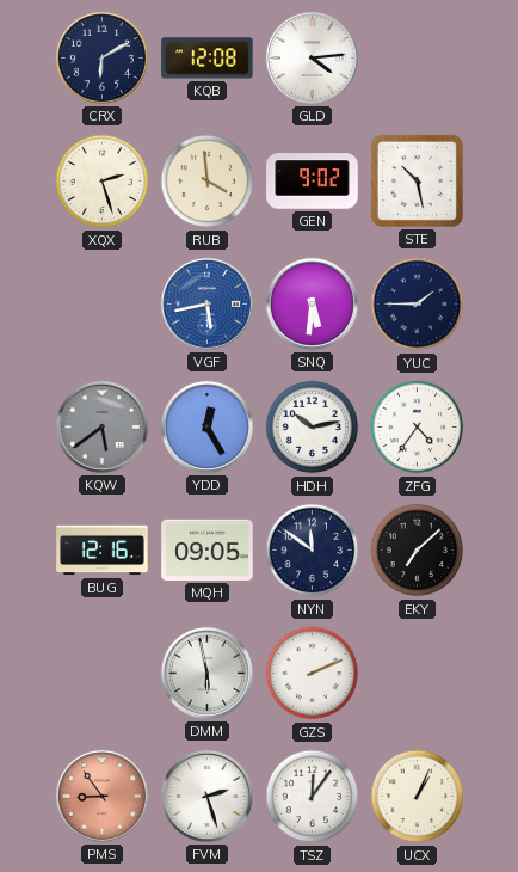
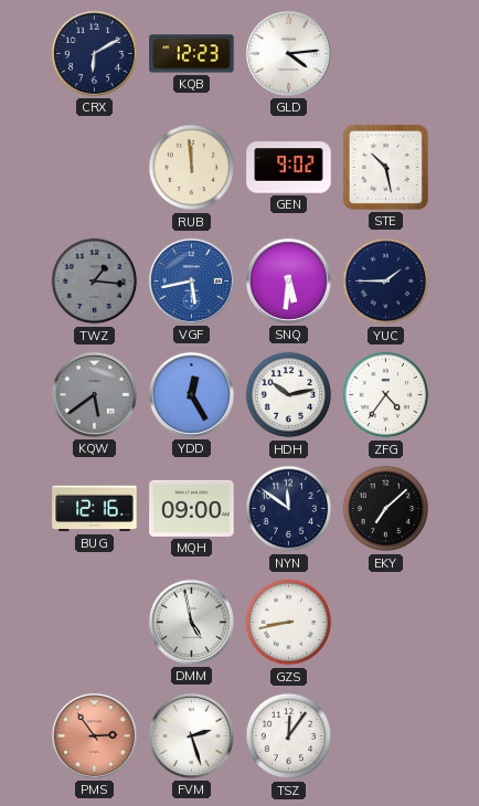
KQB: 12:08 -> 12:23
XQX: 2:27 -> none
RUB: 3:59 -> 11:59
TWZ: none -> 1:16
MQH: 09:05 -> 09:00
DMM: 5:58 -> 4:58
GZS: 2:11 -> 8:43
PMS: 8:54 -> 2:54
UCX: 1:04 -> none
